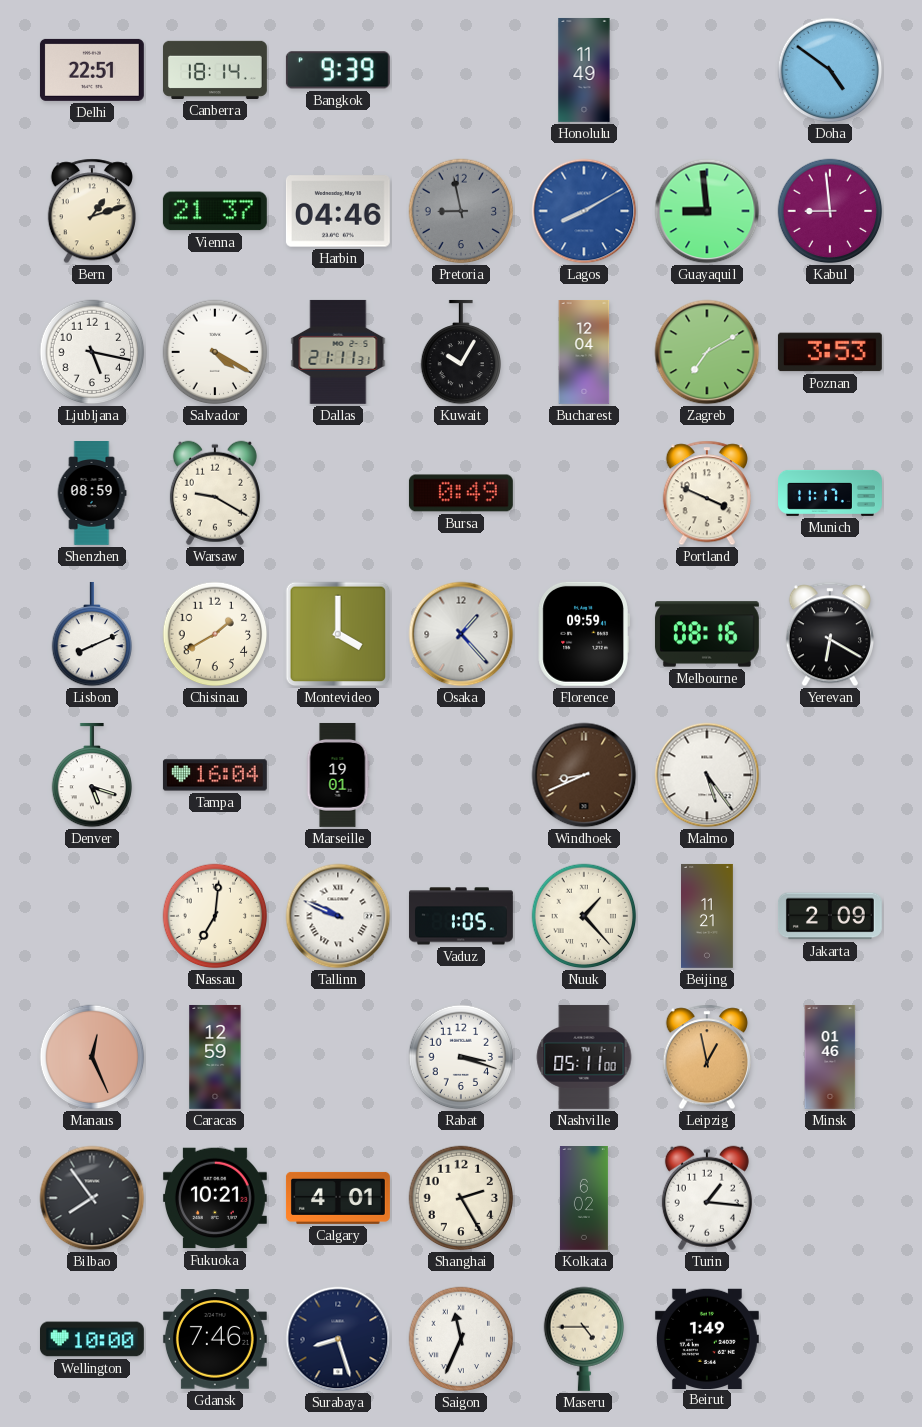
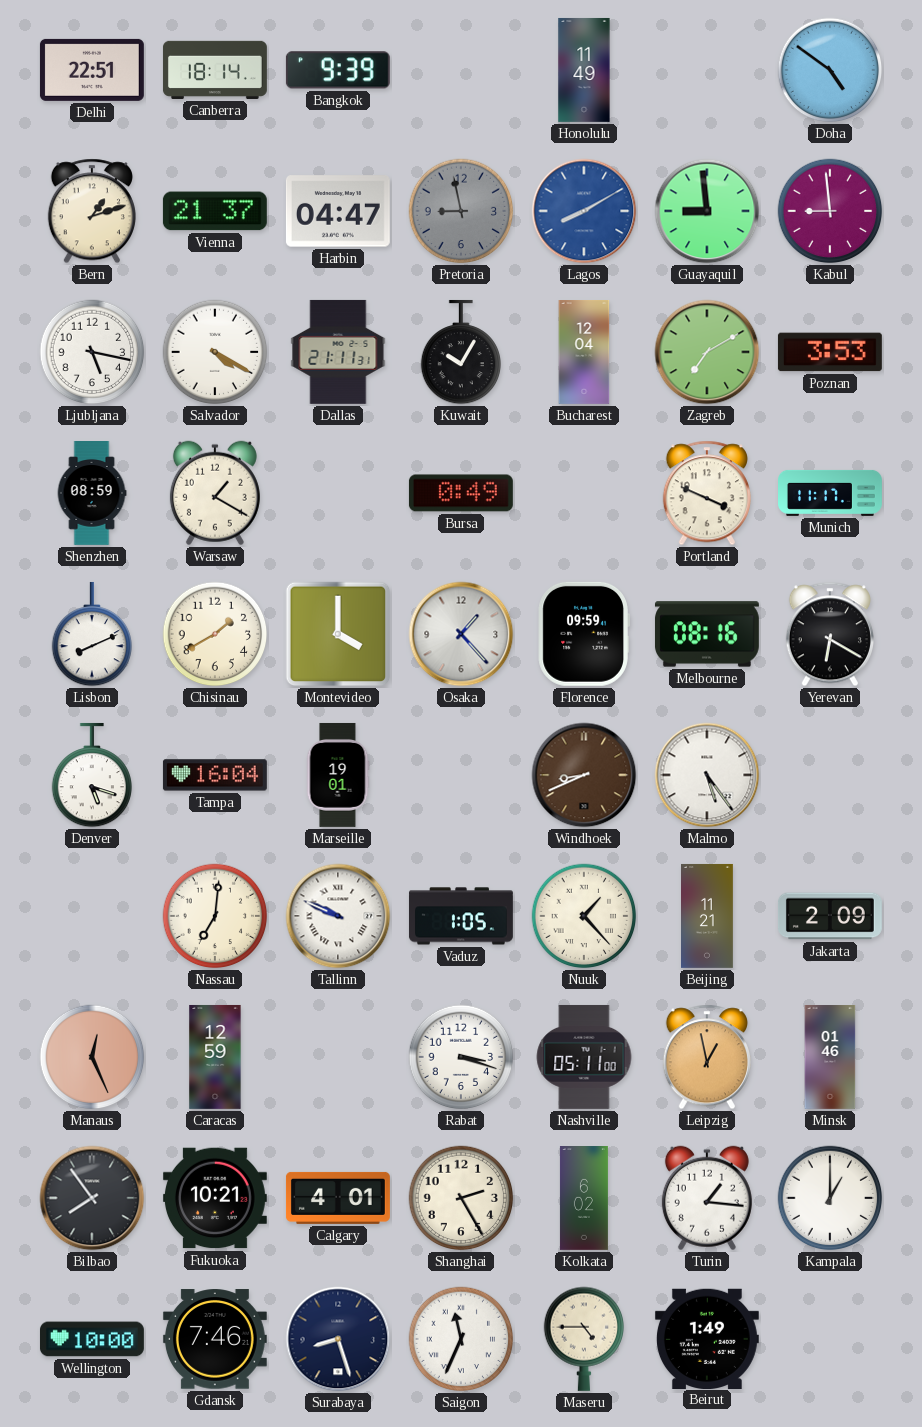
Harbin: 04:46 -> 04:47
Warsaw: 9:20 -> 1:20
Kampala: none -> 1:00
